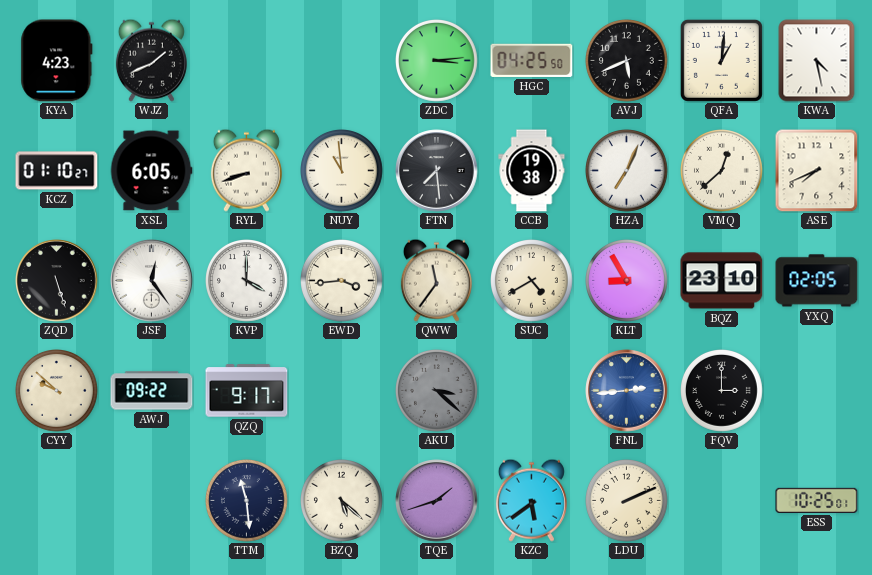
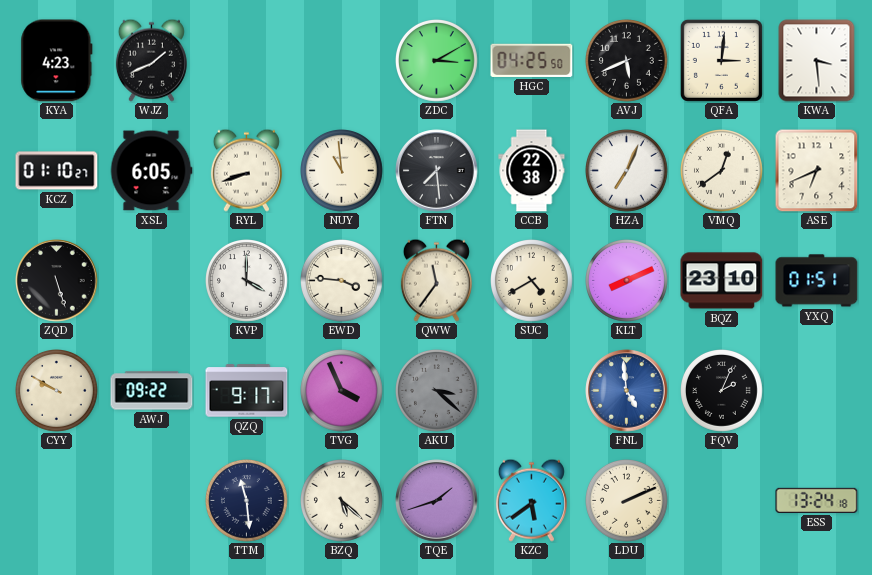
ZDC: 3:14 -> 3:10
QFA: 1:01 -> 3:01
KWA: 4:28 -> 3:29
CCB: 19:38 -> 22:38
VMQ: 12:38 -> 12:39
ASE: 7:41 -> 6:41
JSF: 12:24 -> none
EWD: 3:44 -> 3:46
KLT: 8:55 -> 8:11
YXQ: 02:05 -> 01:51
CYY: 9:52 -> 9:50
TVG: none -> 3:56
FNL: 2:44 -> 4:59
FQV: 3:00 -> 2:04
ESS: 10:25 -> 13:24
